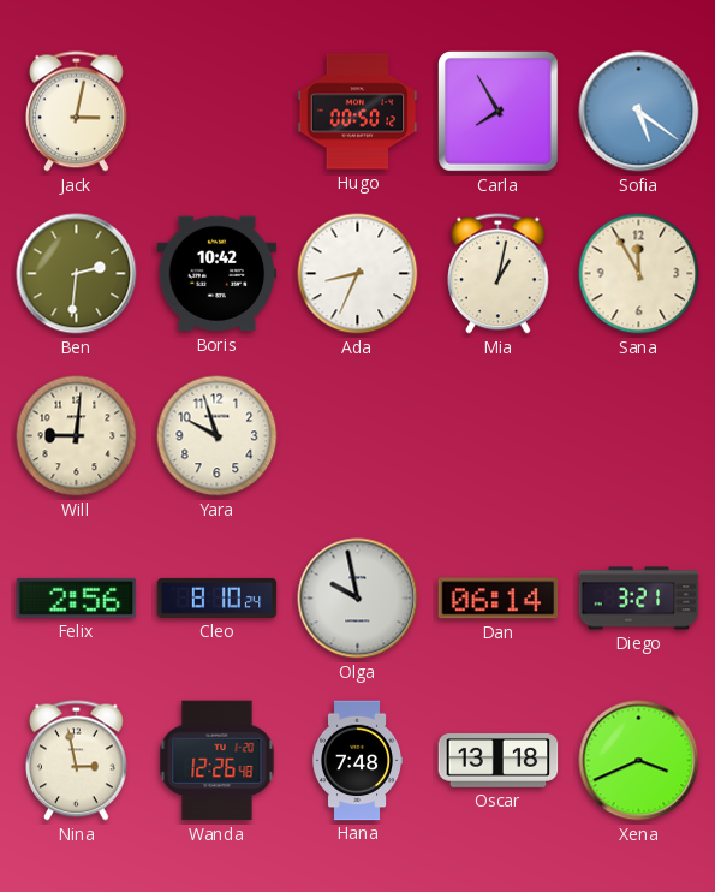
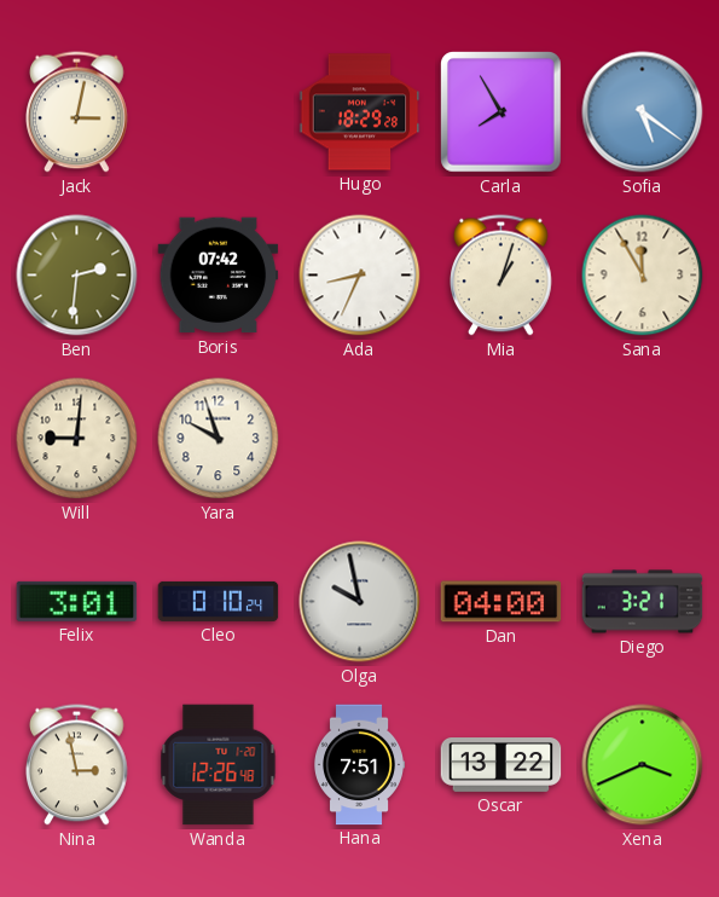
Hugo: 00:50 -> 18:29
Boris: 10:42 -> 07:42
Mia: 1:02 -> 1:03
Felix: 2:56 -> 3:01
Cleo: 8:10 -> 0:10
Dan: 06:14 -> 04:00
Hana: 7:48 -> 7:51
Oscar: 13:18 -> 13:22
